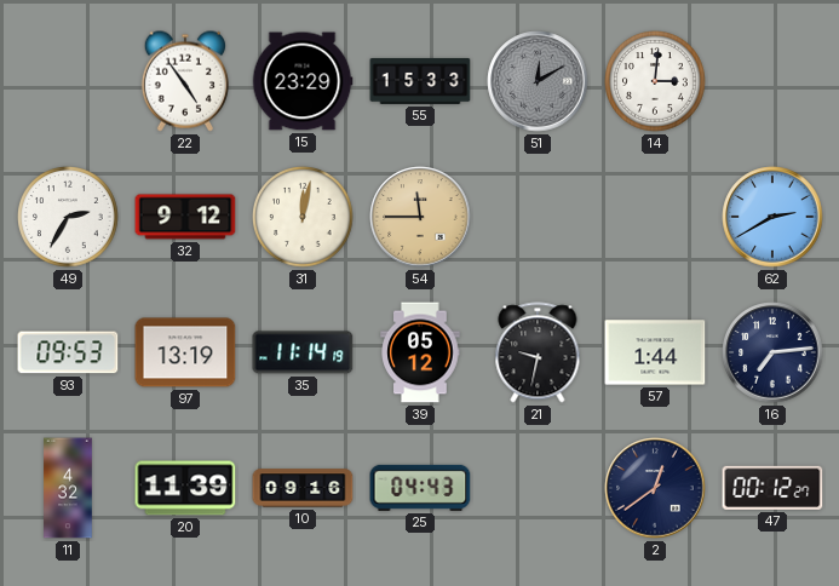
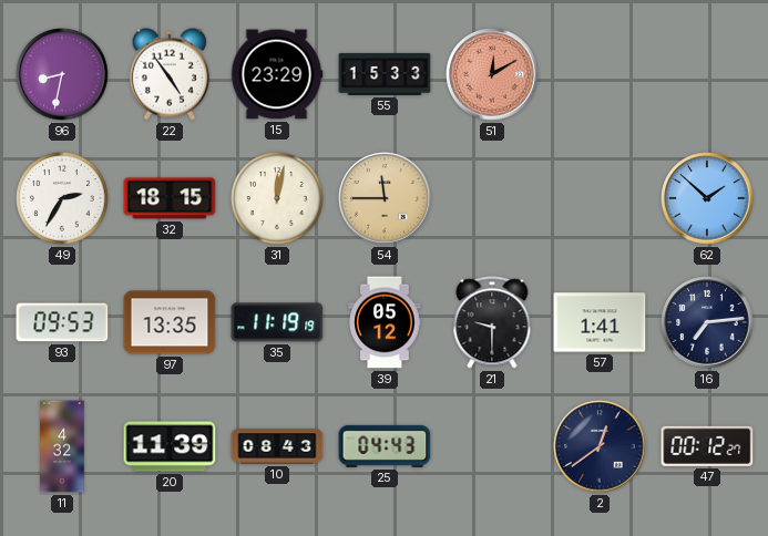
96: none -> 8:32
51 dial: grey -> salmon
14: 3:01 -> none
32: 9:12 -> 18:15
62: 2:40 -> 1:52
97: 13:19 -> 13:35
35: 11:14 -> 11:19
21: 9:32 -> 9:30
57: 1:44 -> 1:41
10: 09:16 -> 08:43
